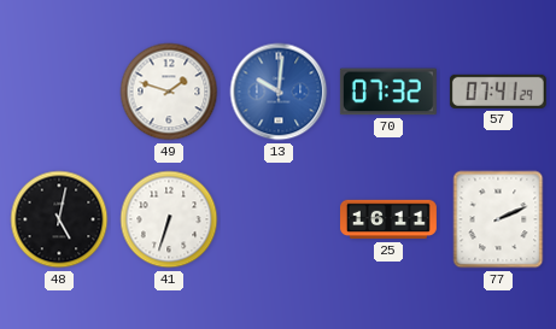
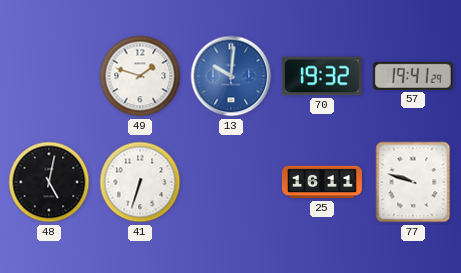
70: 07:32 -> 19:32
57: 07:41 -> 19:41
77: 2:11 -> 9:48
